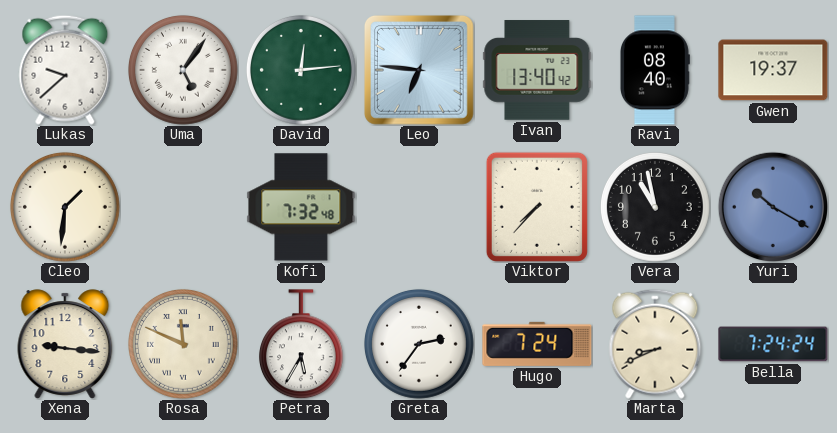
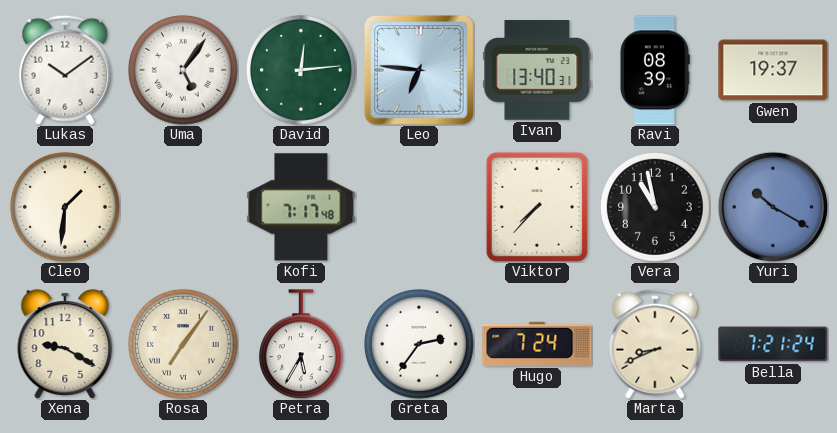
Lukas: 9:38 -> 10:09
Ivan: 13:40:42 -> 13:40:31
Ravi: 08:40 -> 08:39
Kofi: 7:32 -> 7:17
Xena: 9:16 -> 9:20
Rosa: 11:49 -> 7:06
Bella: 7:24 -> 7:21
